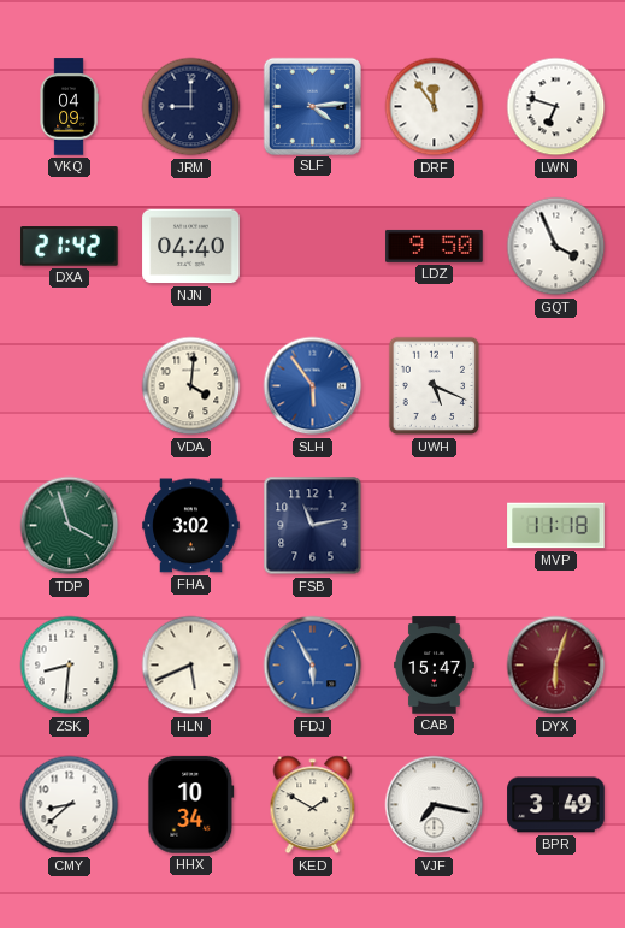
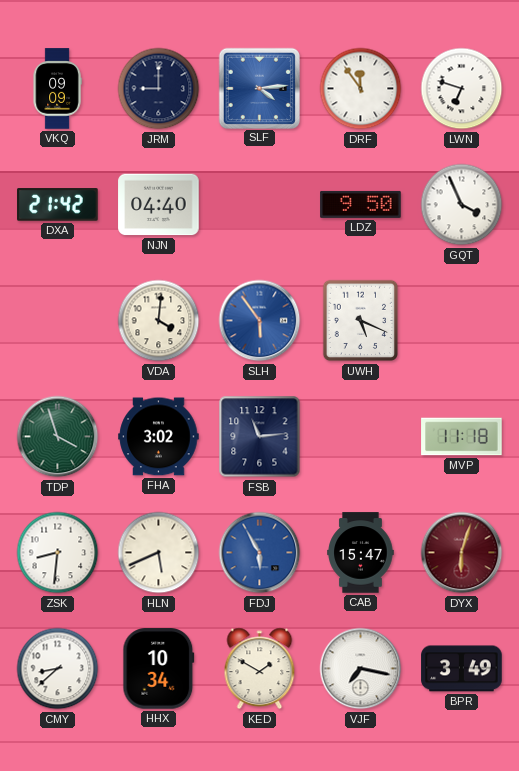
VKQ: 04:09 -> 09:09
FSB: 11:13 -> 11:14
